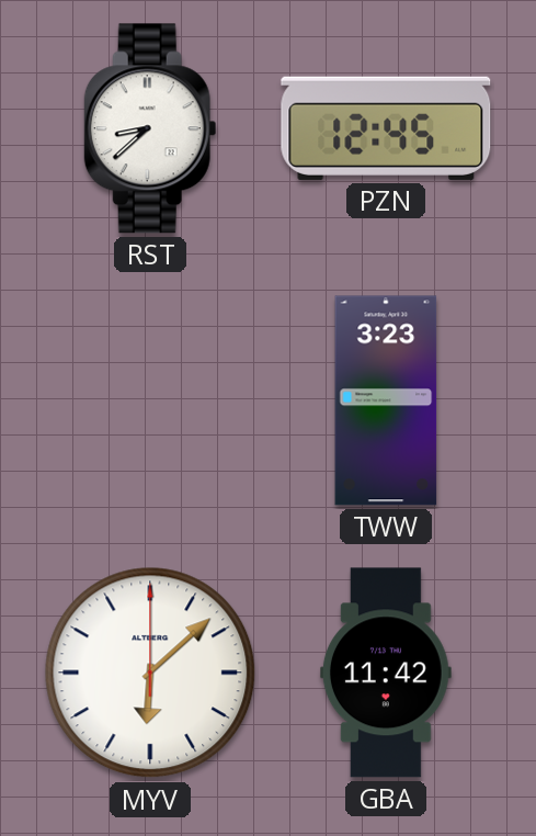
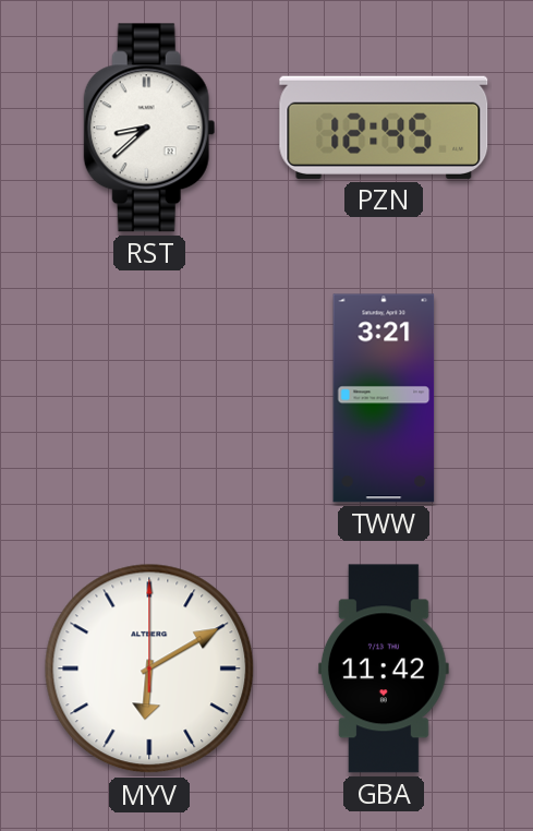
TWW: 3:23 -> 3:21
MYV: 6:08 -> 6:10
